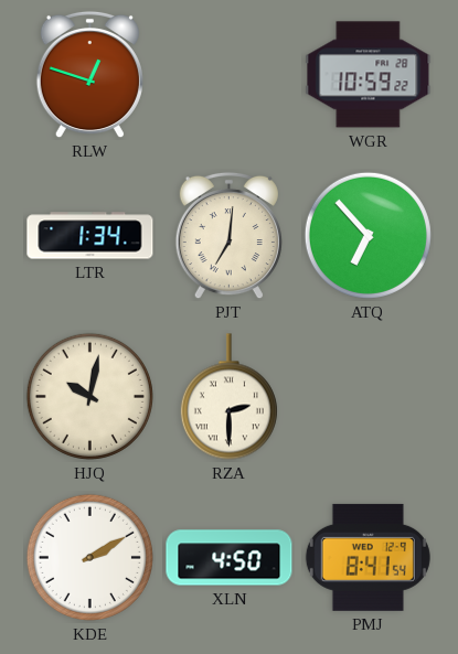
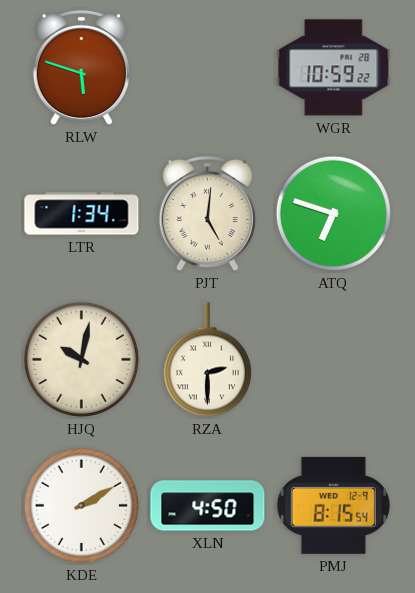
RLW: 12:48 -> 5:48
PJT: 7:01 -> 5:01
ATQ: 6:53 -> 6:48
PMJ: 8:41 -> 8:15
